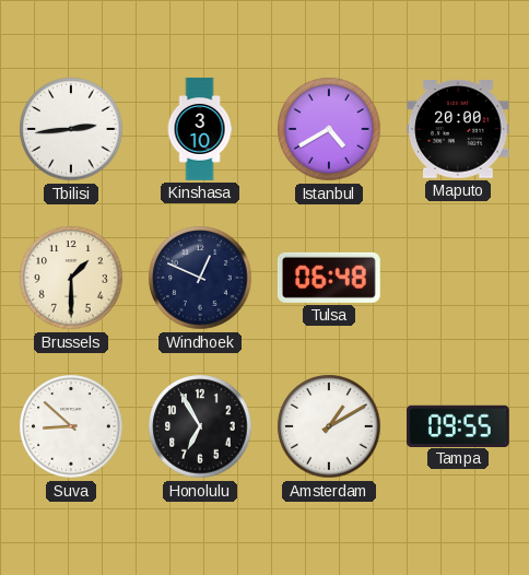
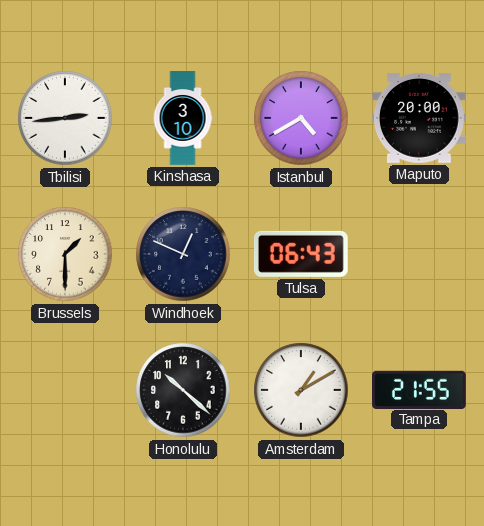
Tulsa: 06:48 -> 06:43
Suva: 8:52 -> none
Honolulu: 6:55 -> 10:22
Tampa: 09:55 -> 21:55
